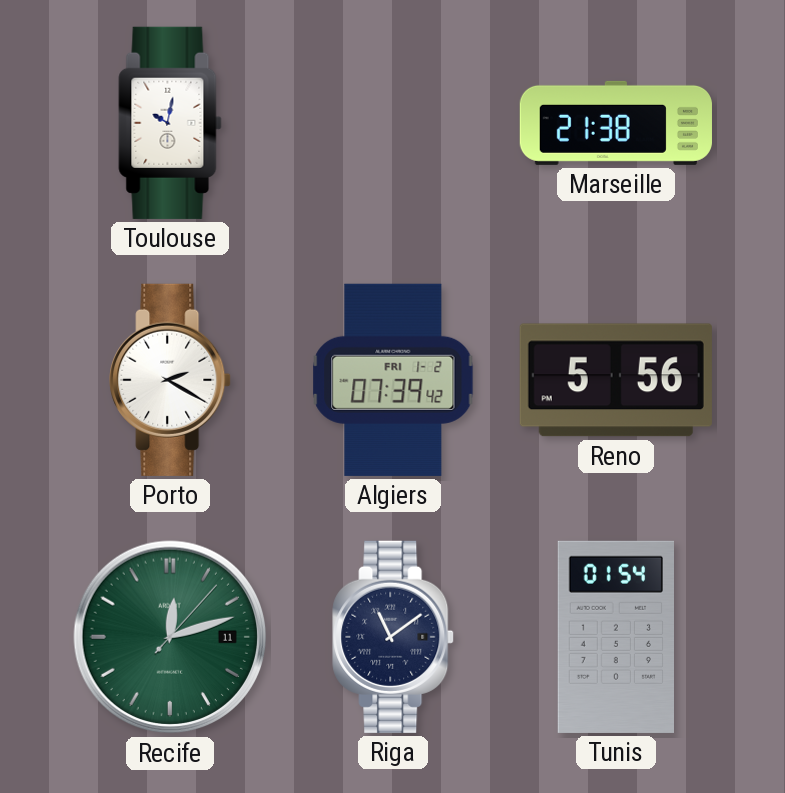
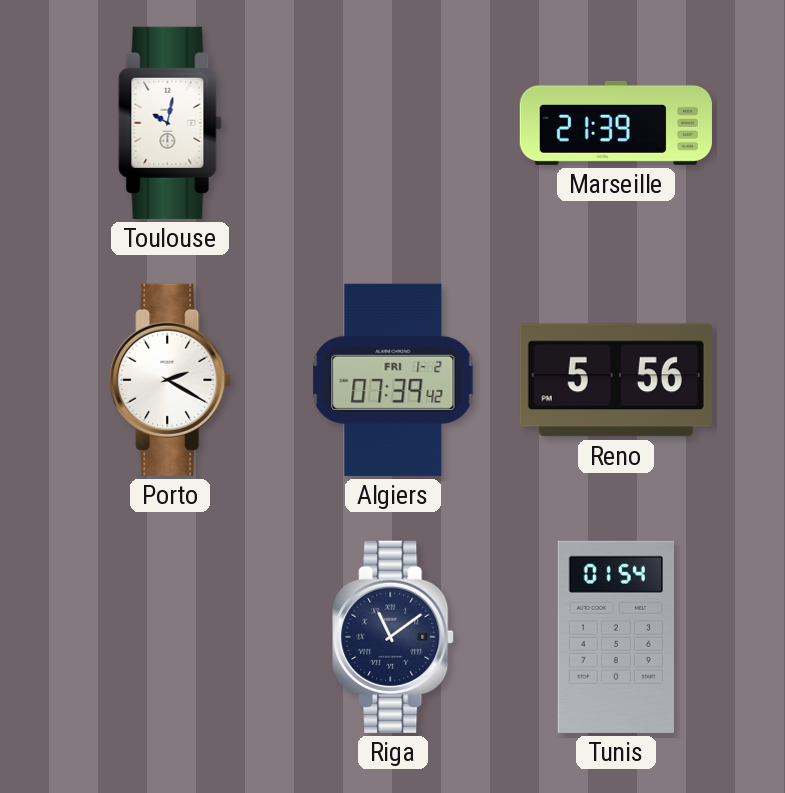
Marseille: 21:38 -> 21:39
Recife: 12:12 -> none
